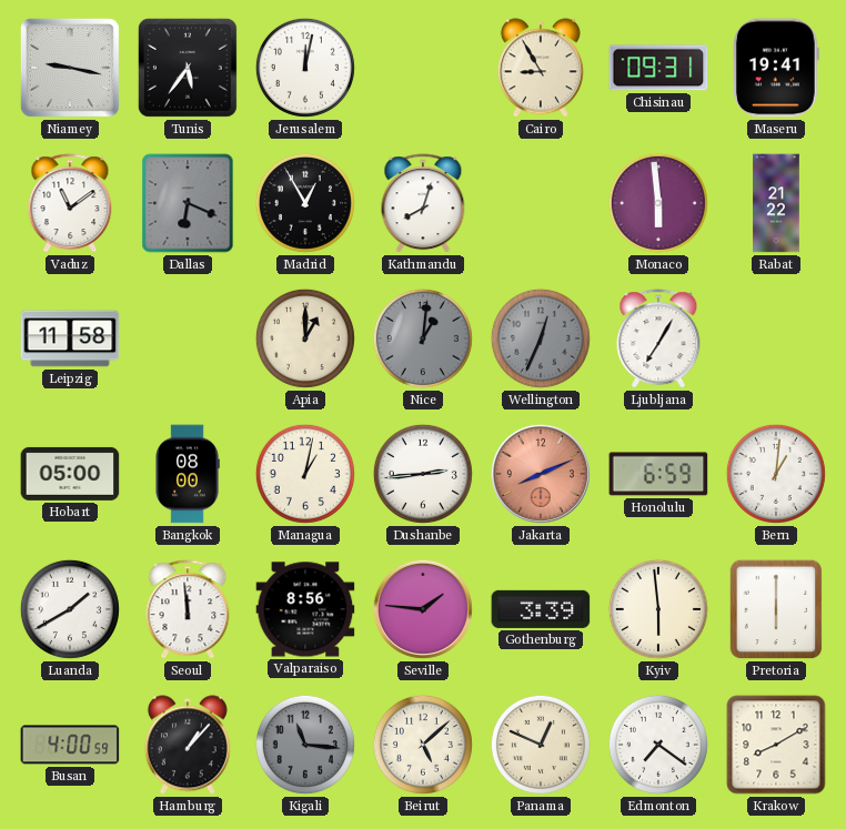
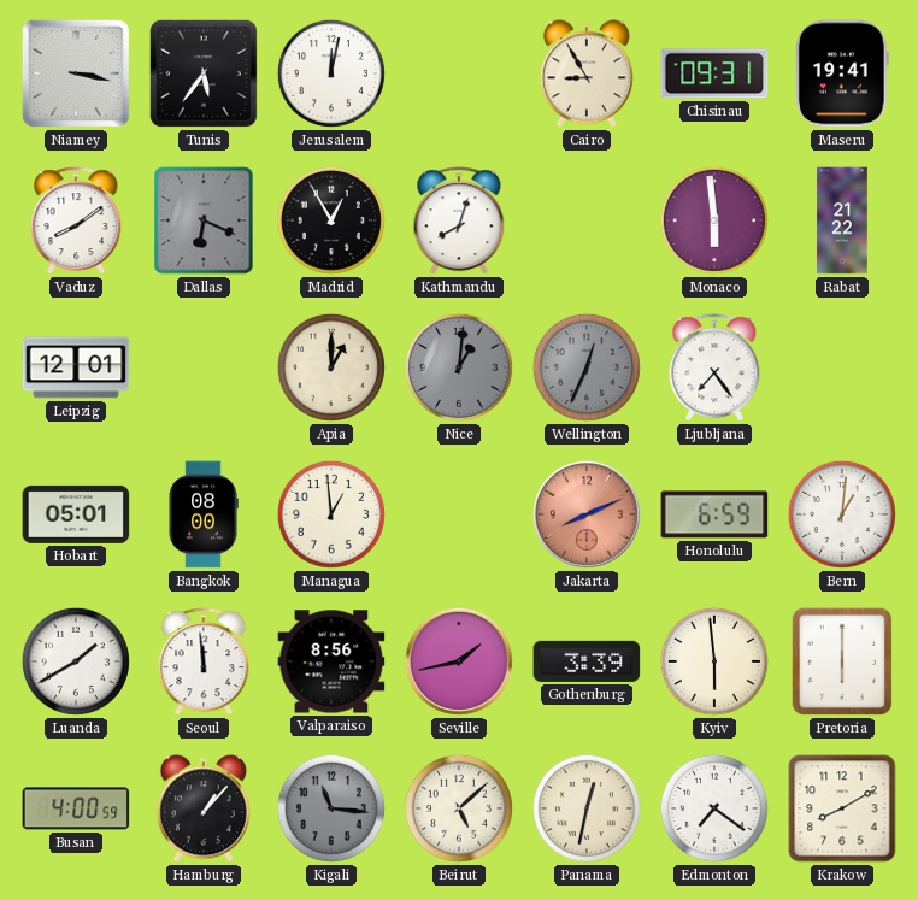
Niamey: 9:17 -> 3:17
Vaduz: 11:09 -> 8:09
Leipzig: 11:58 -> 12:01
Ljubljana: 7:05 -> 7:24
Hobart: 05:00 -> 05:01
Managua: 1:02 -> 12:59
Dushanbe: 2:44 -> none
Seville: 1:46 -> 1:43
Panama: 12:49 -> 12:32
